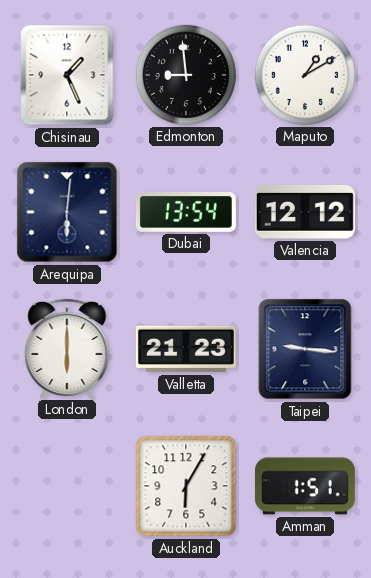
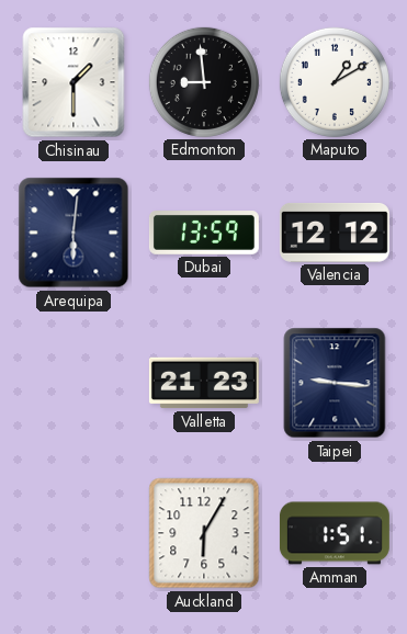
Chisinau: 1:26 -> 1:30
Dubai: 13:54 -> 13:59
London: 6:00 -> none
